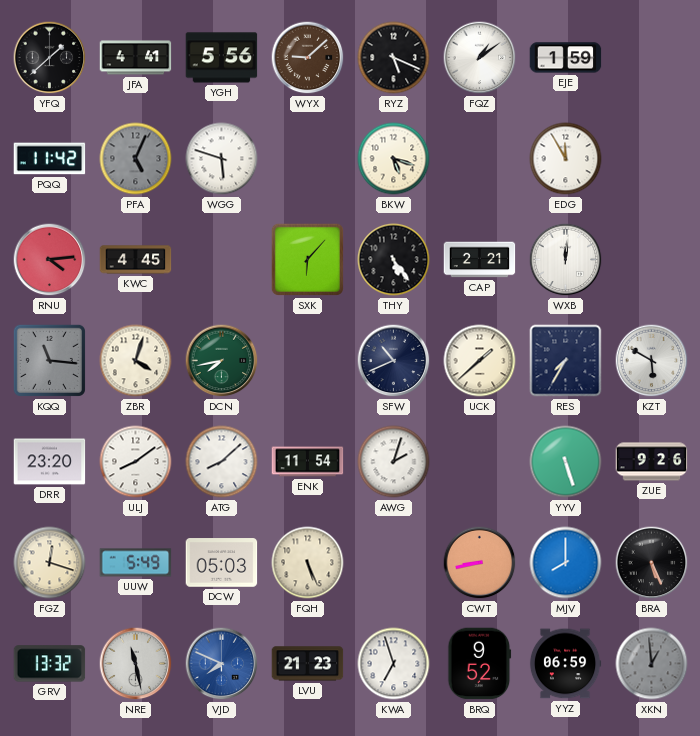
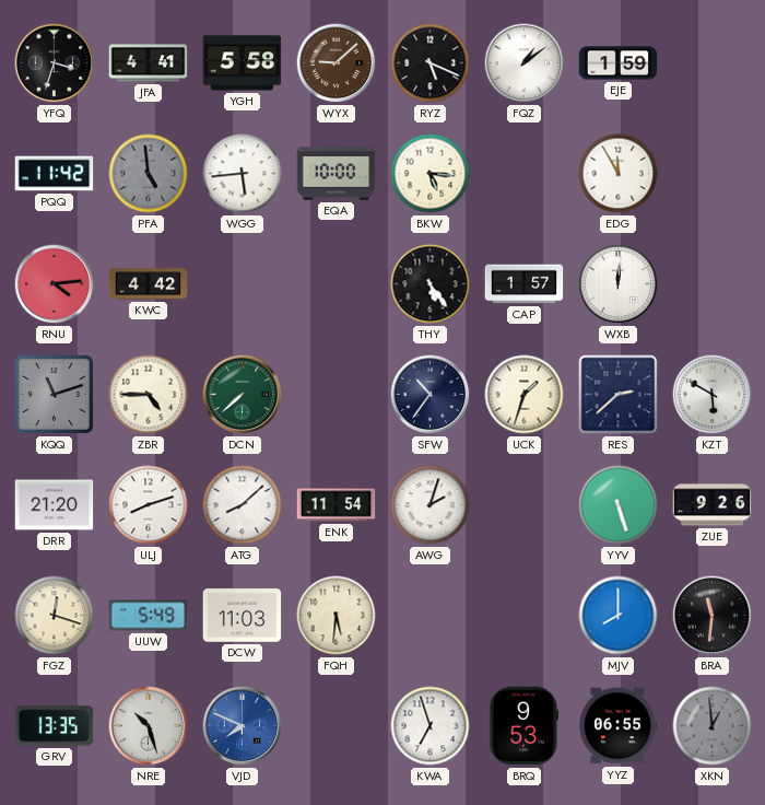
YFQ: 1:38 -> 3:33
YGH: 5:56 -> 5:58
PFA: 5:04 -> 4:59
WGG: 5:48 -> 5:44
EQA: none -> 10:00
BKW: 5:18 -> 5:16
KWC: 4:45 -> 4:42
SXK: 6:07 -> none
CAP: 2:21 -> 1:57
KQQ: 11:16 -> 11:12
ZBR: 4:03 -> 4:45
DCN: 7:43 -> 7:38
SFW: 10:41 -> 10:36
UCK: 1:38 -> 1:33
RES: 7:35 -> 2:38
DRR: 23:20 -> 21:20
ULJ: 8:09 -> 8:12
DCW: 05:03 -> 11:03
FQH: 5:26 -> 5:31
CWT: 8:43 -> none
BRA: 5:26 -> 11:31
GRV: 13:32 -> 13:35
NRE: 11:28 -> 10:27
LVU: 21:23 -> none
BRQ: 9:52 -> 9:53
YYZ: 06:59 -> 06:55
